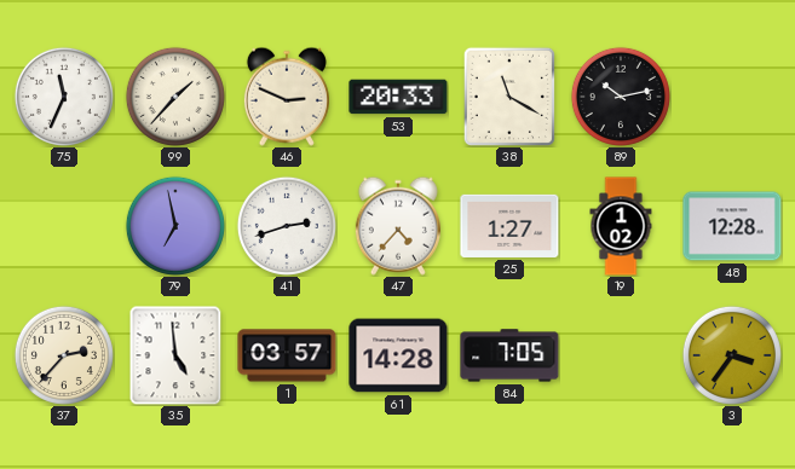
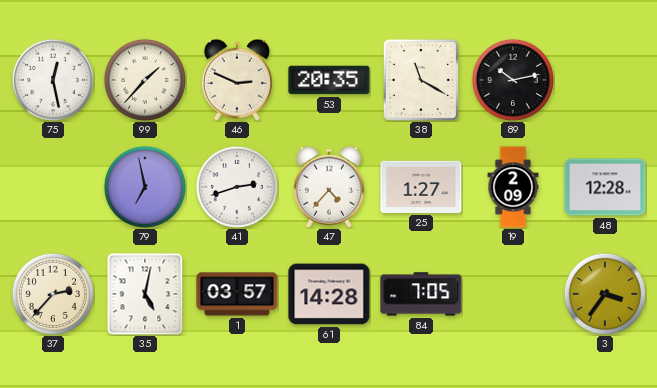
75: 11:34 -> 12:28
53: 20:33 -> 20:35
19: 1:02 -> 2:09
35: 4:59 -> 5:02
